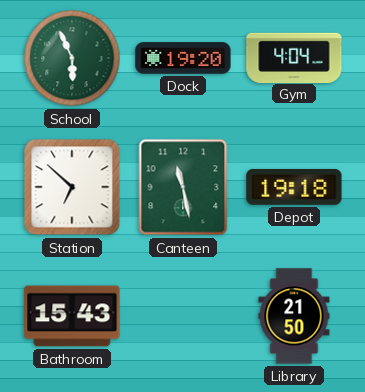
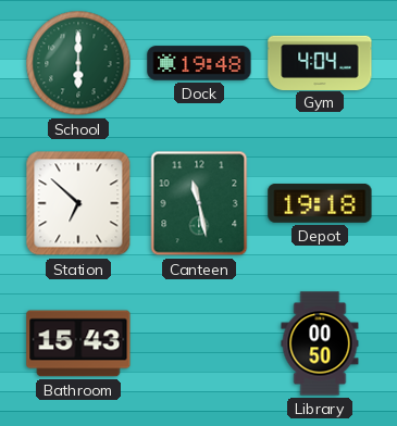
School: 5:56 -> 6:00
Dock: 19:20 -> 19:48
Library: 21:50 -> 00:50
